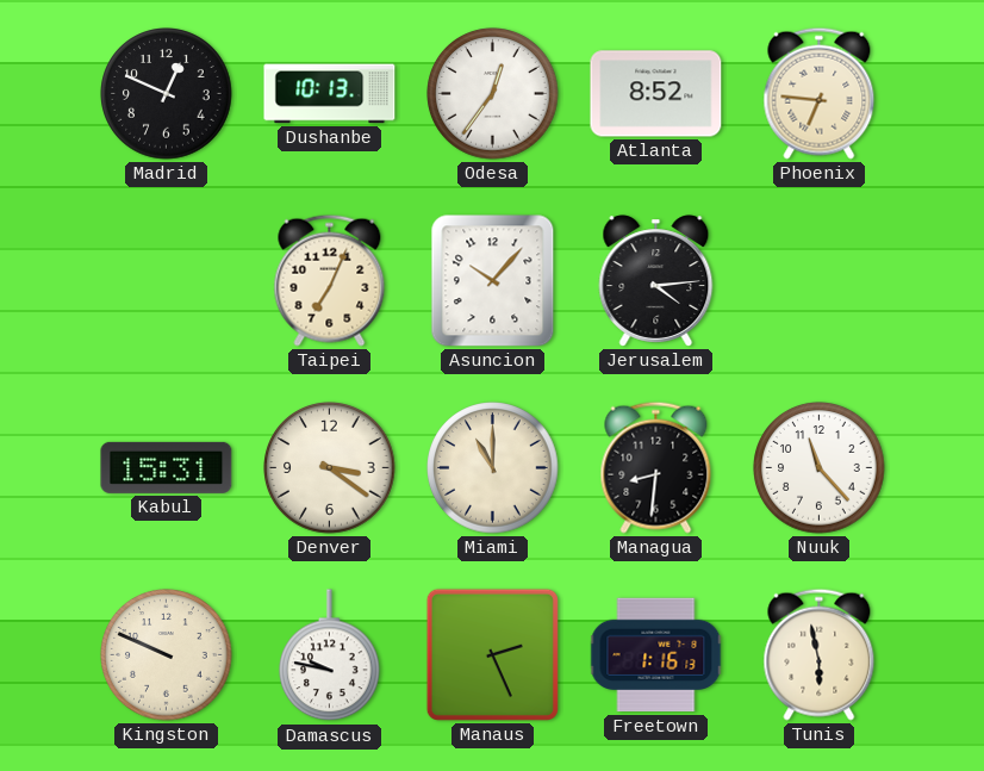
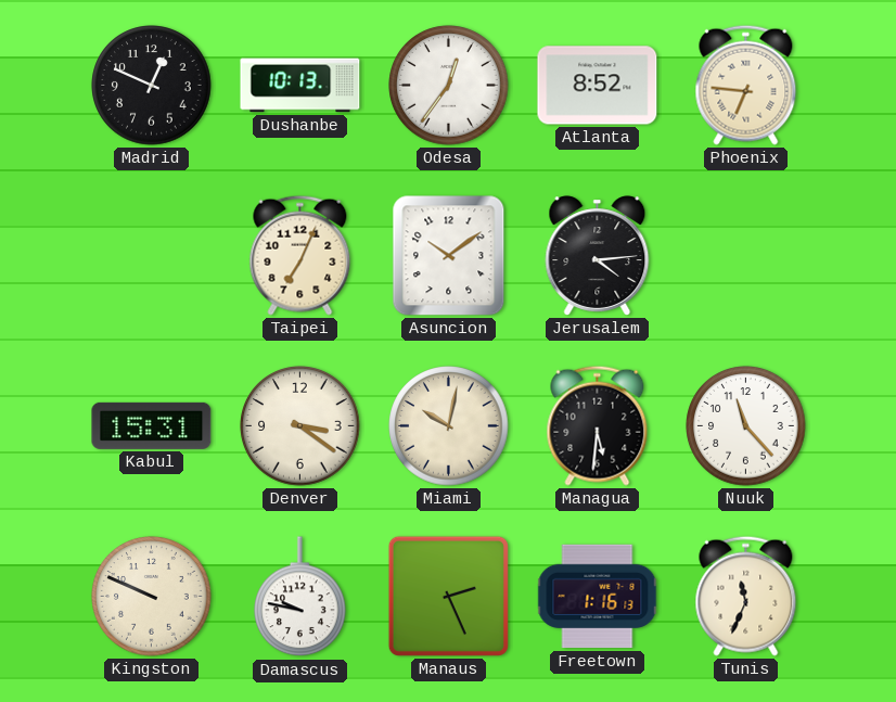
Asuncion: 10:07 -> 10:09
Miami: 11:00 -> 10:02
Managua: 8:31 -> 5:31
Tunis: 5:58 -> 11:34
